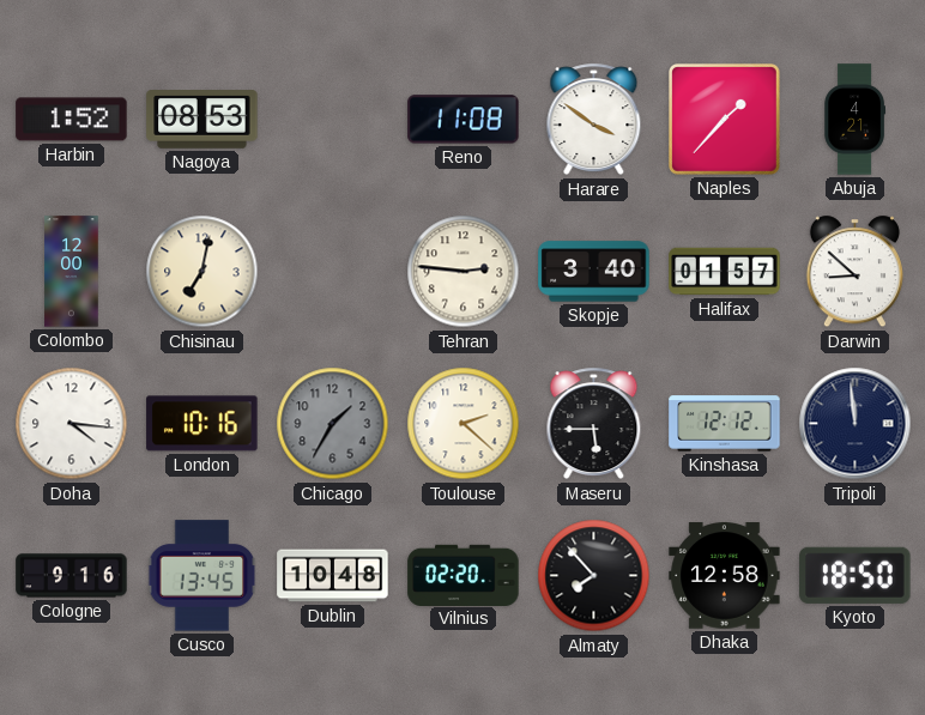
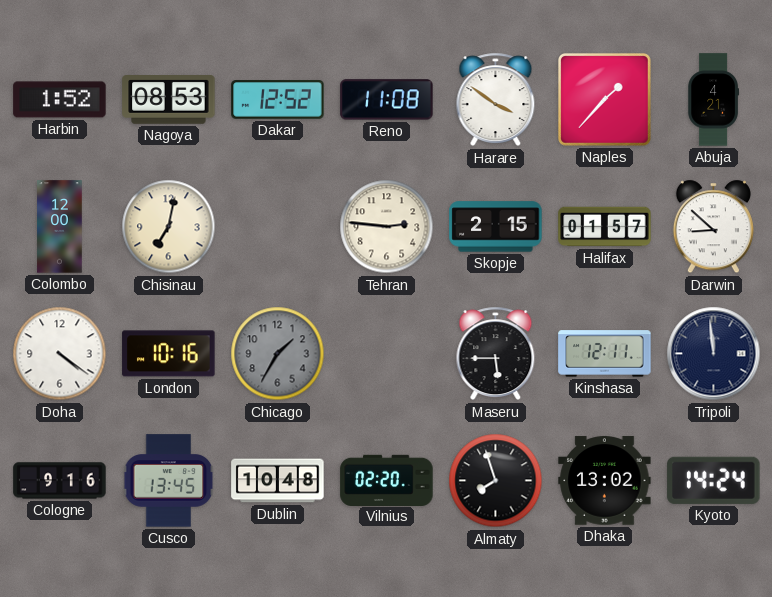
Dakar: none -> 12:52
Skopje: 3:40 -> 2:15
Doha: 4:16 -> 4:21
Toulouse: 2:22 -> none
Kinshasa: 12:12 -> 12:11
Almaty: 7:53 -> 7:57
Dhaka: 12:58 -> 13:02
Kyoto: 18:50 -> 14:24
